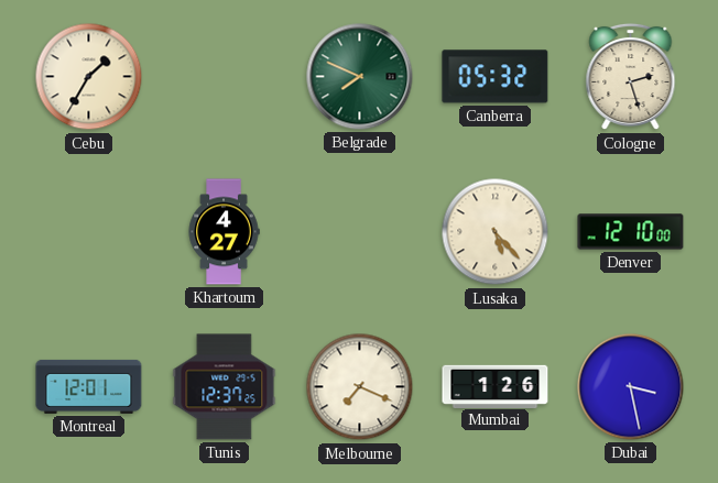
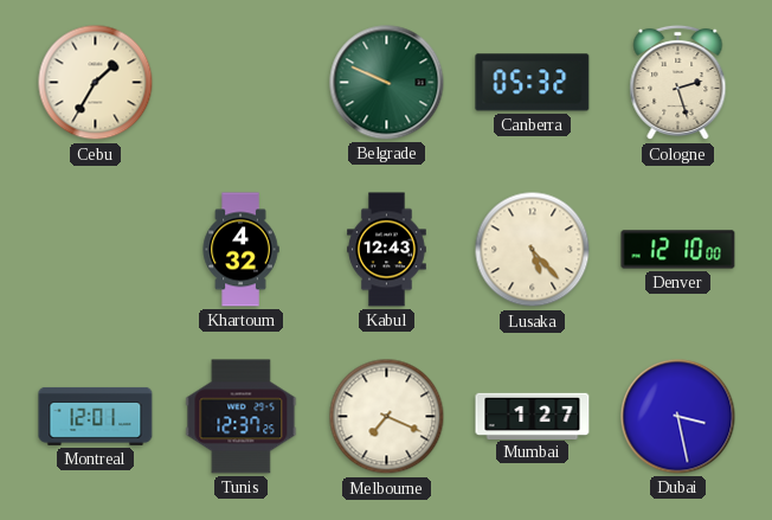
Belgrade: 7:49 -> 9:49
Khartoum: 4:27 -> 4:32
Kabul: none -> 12:43
Mumbai: 1:26 -> 1:27
